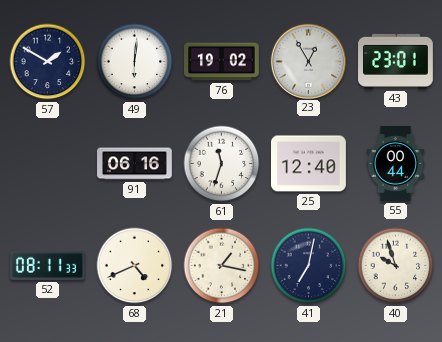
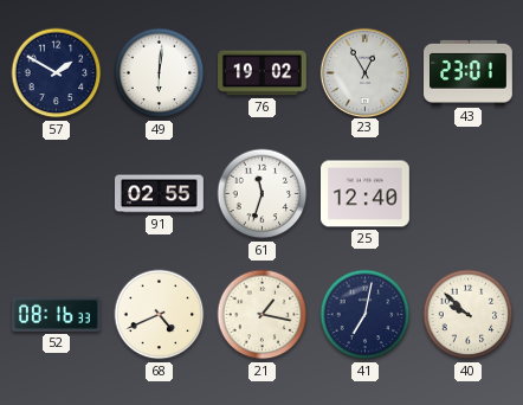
91: 06:16 -> 02:55
55: 00:44 -> none
52: 08:11 -> 08:16
40: 9:57 -> 9:52
